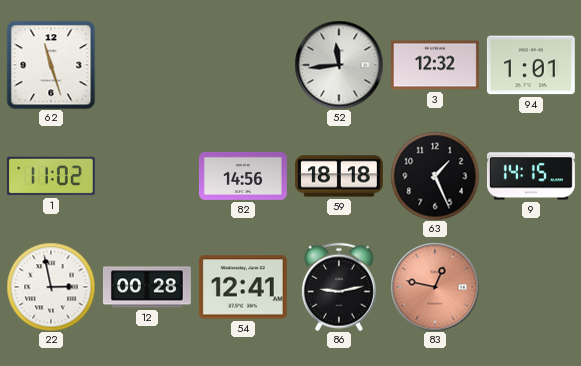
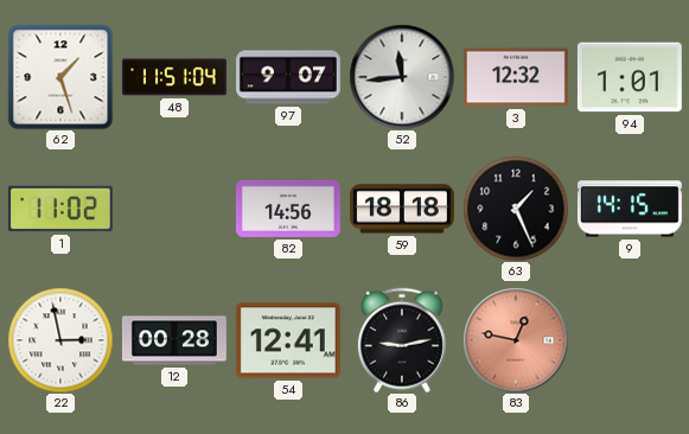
62: 11:27 -> 1:27
48: none -> 11:51
97: none -> 9:07
